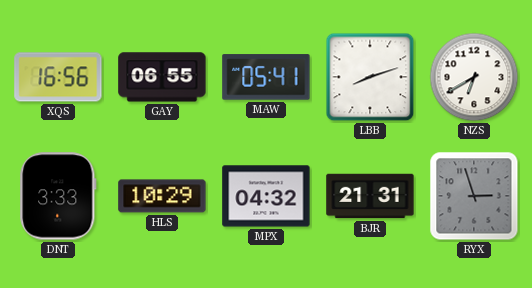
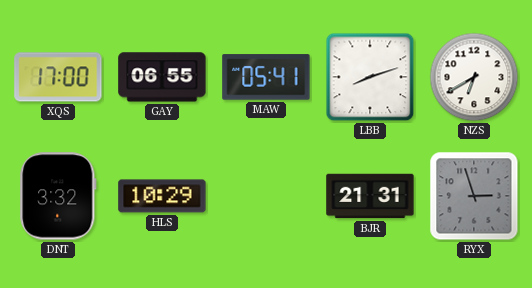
XQS: 16:56 -> 17:00
DNT: 3:33 -> 3:32
MPX: 04:32 -> none
